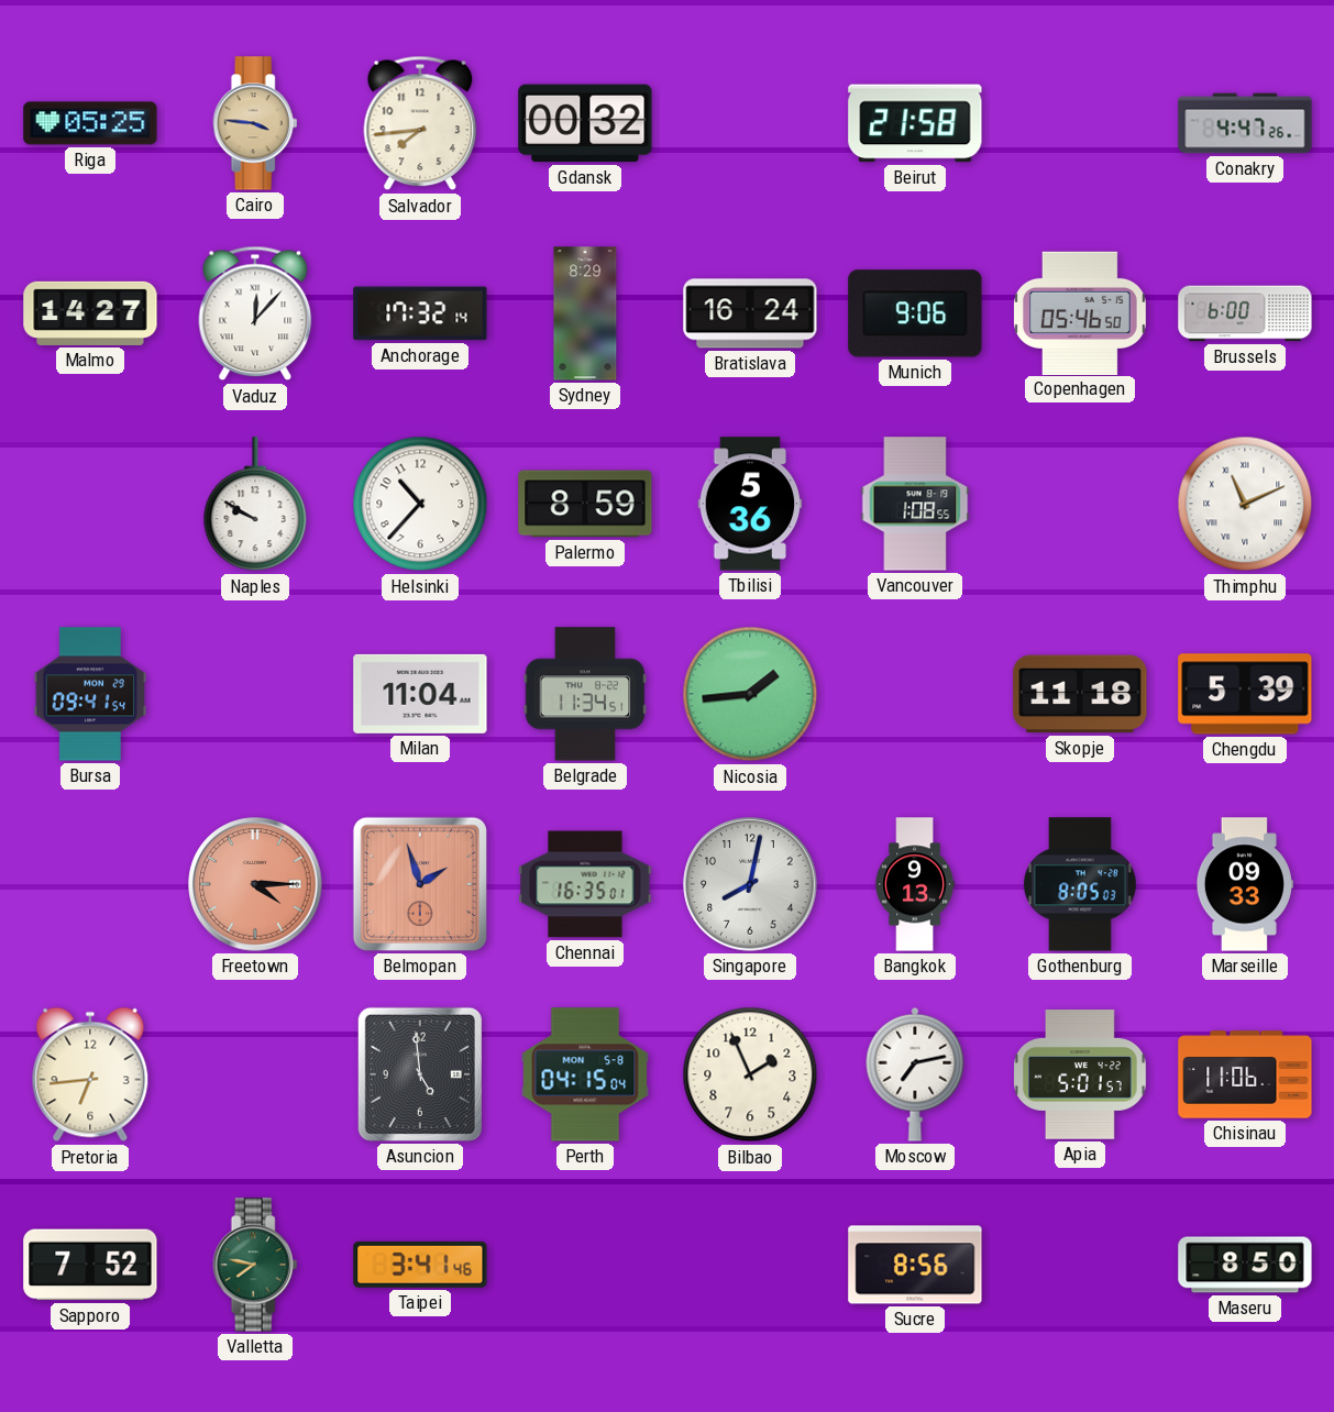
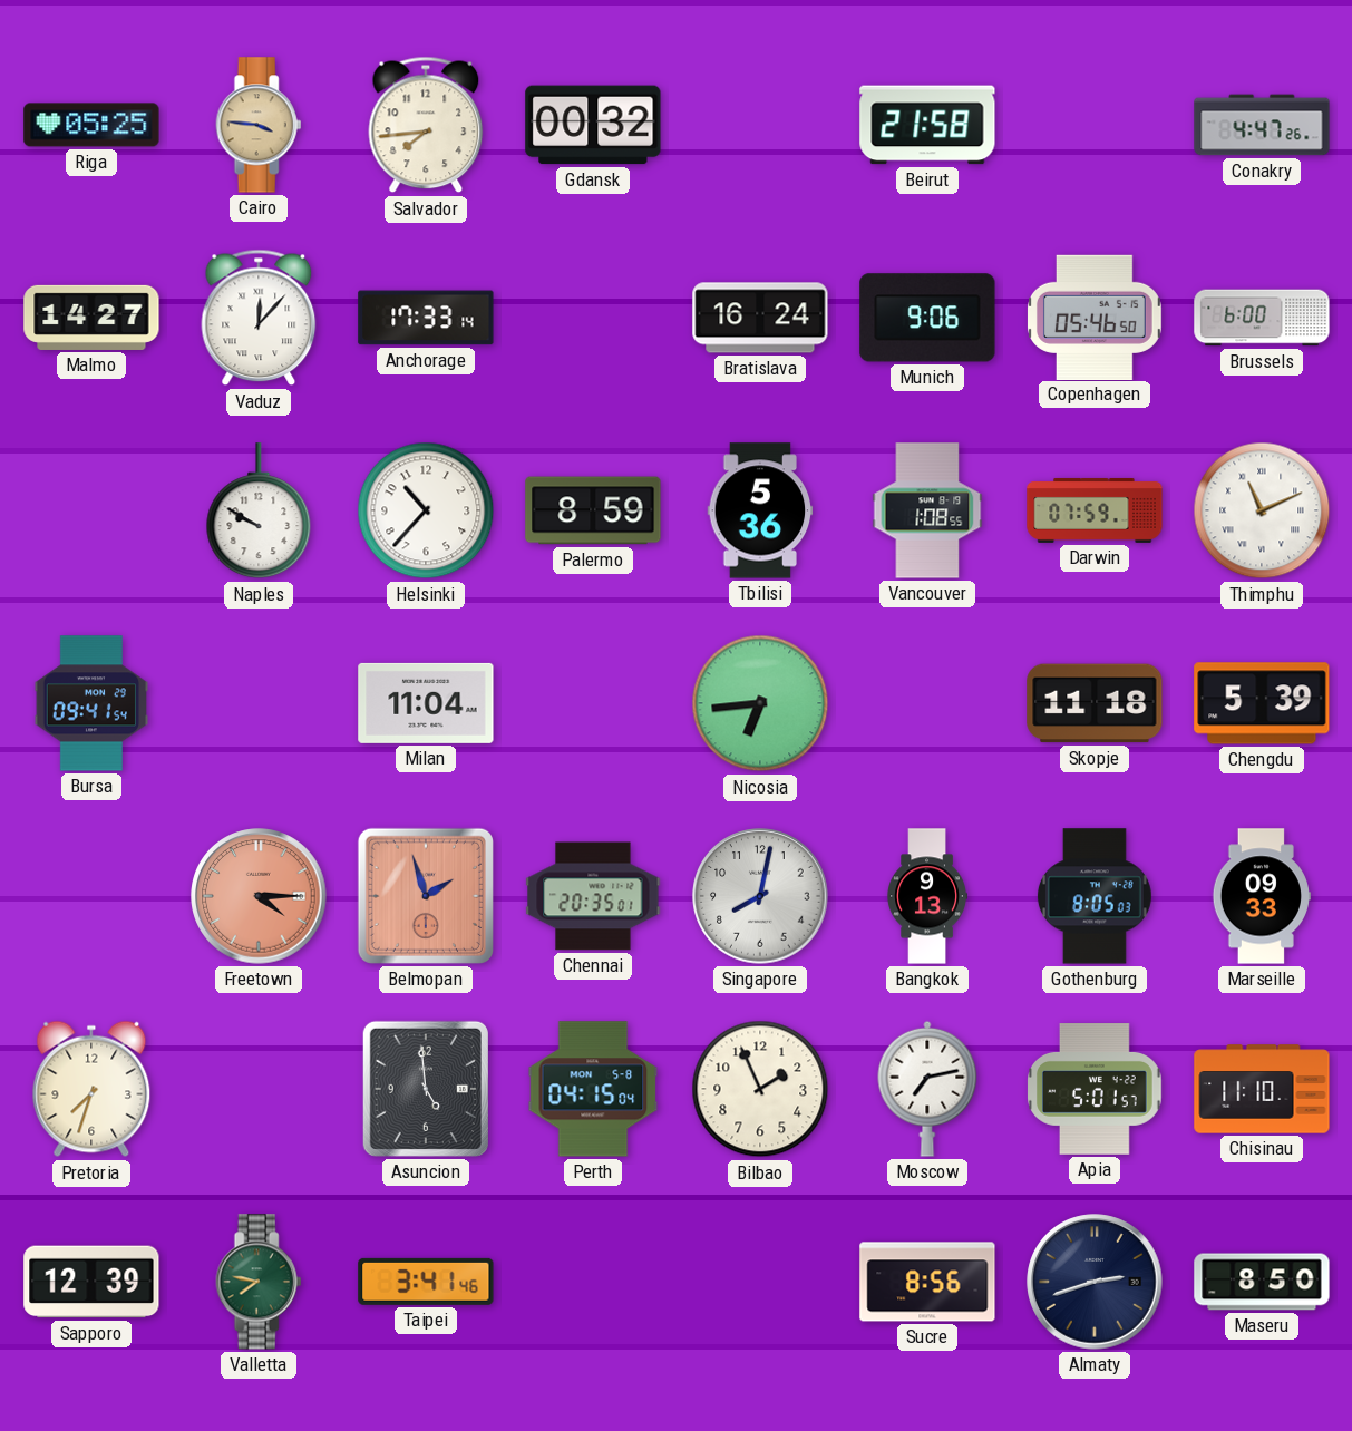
Anchorage: 17:32 -> 17:33
Sydney: 8:29 -> none
Darwin: none -> 07:59
Belgrade: 11:34 -> none
Nicosia: 1:44 -> 6:44
Chennai: 16:35 -> 20:35
Pretoria: 6:44 -> 7:33
Chisinau: 11:06 -> 11:10
Sapporo: 7:52 -> 12:39
Almaty: none -> 2:42
